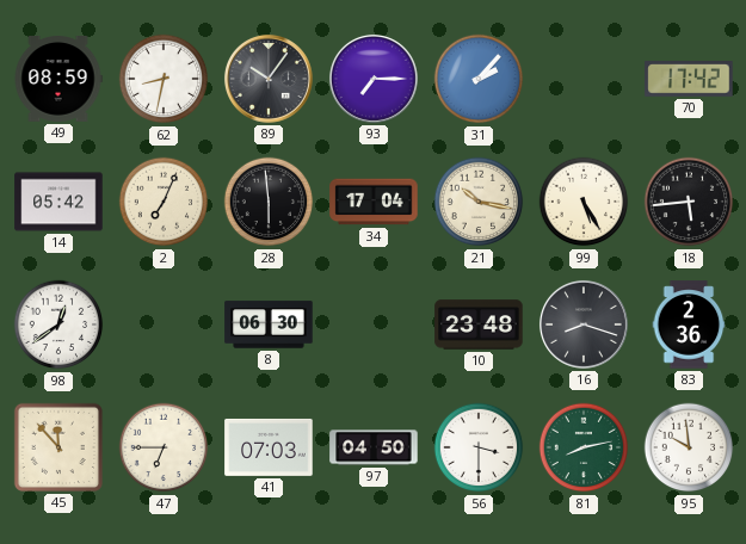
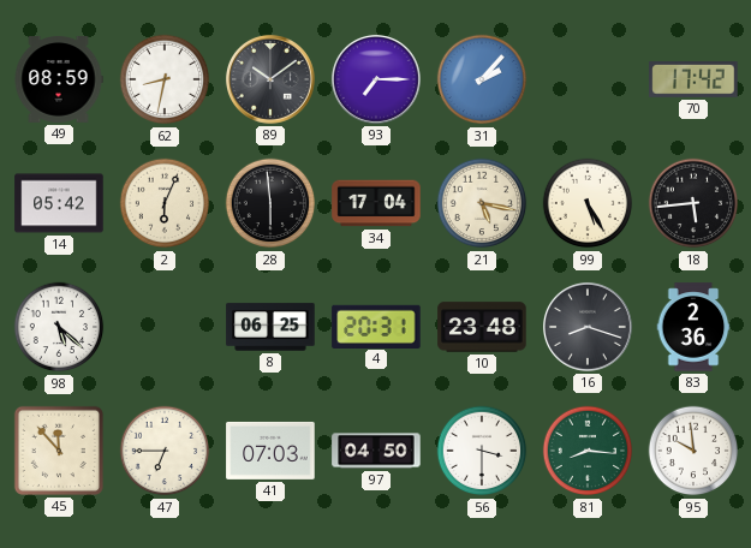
89: 10:06 -> 10:09
2: 7:04 -> 6:04
21: 10:17 -> 5:17
98: 12:39 -> 5:22
8: 06:30 -> 06:25
4: none -> 20:31
81: 8:13 -> 8:16
